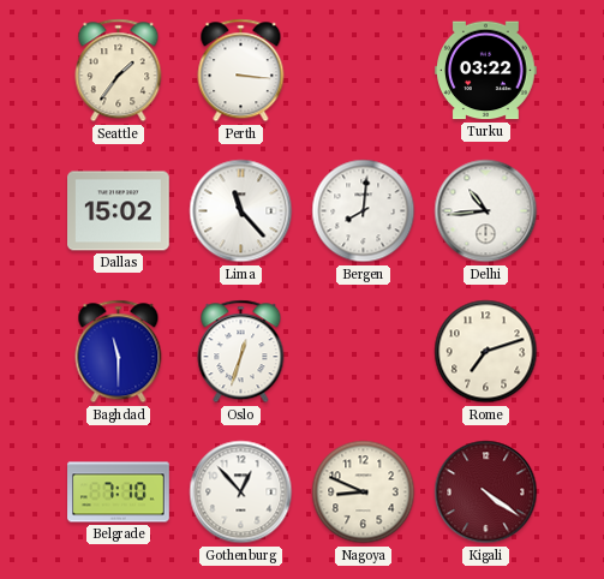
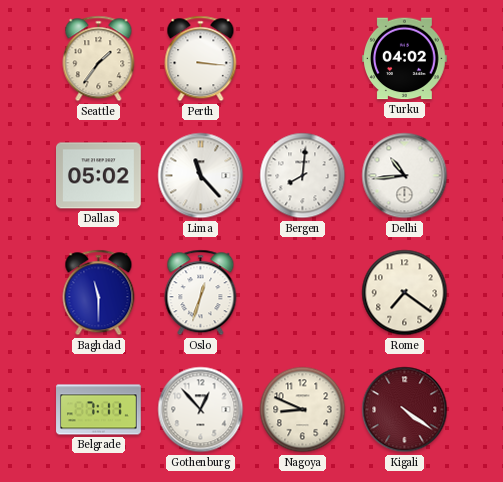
Turku: 03:22 -> 04:02
Dallas: 15:02 -> 05:02
Rome: 7:12 -> 7:21
Belgrade: 7:10 -> 7:11
